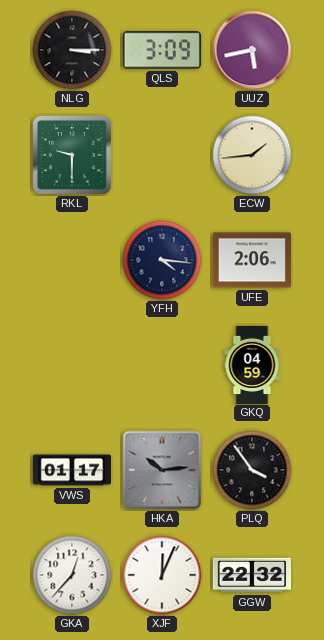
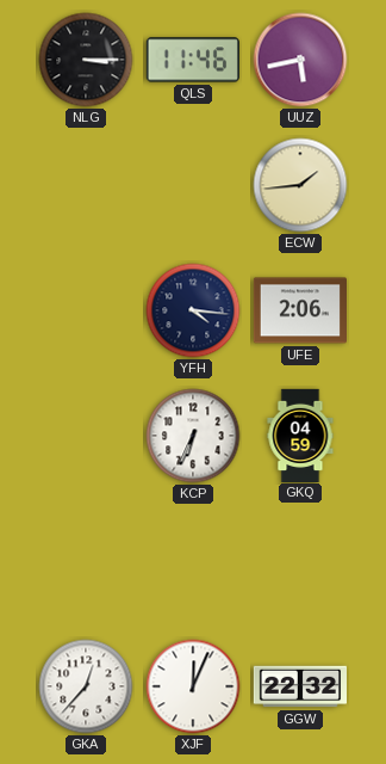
QLS: 3:09 -> 11:46
RKL: 9:30 -> none
KCP: none -> 6:34
VWS: 01:17 -> none
HKA: 10:14 -> none
PLQ: 3:54 -> none
